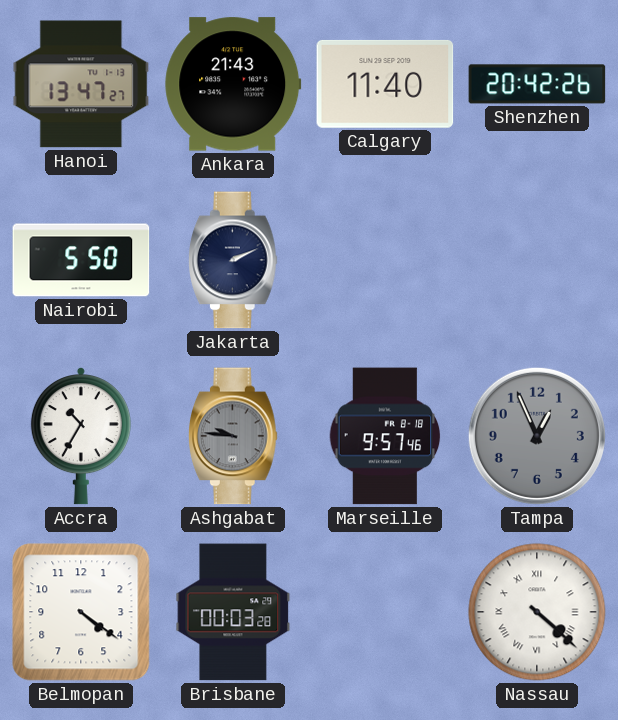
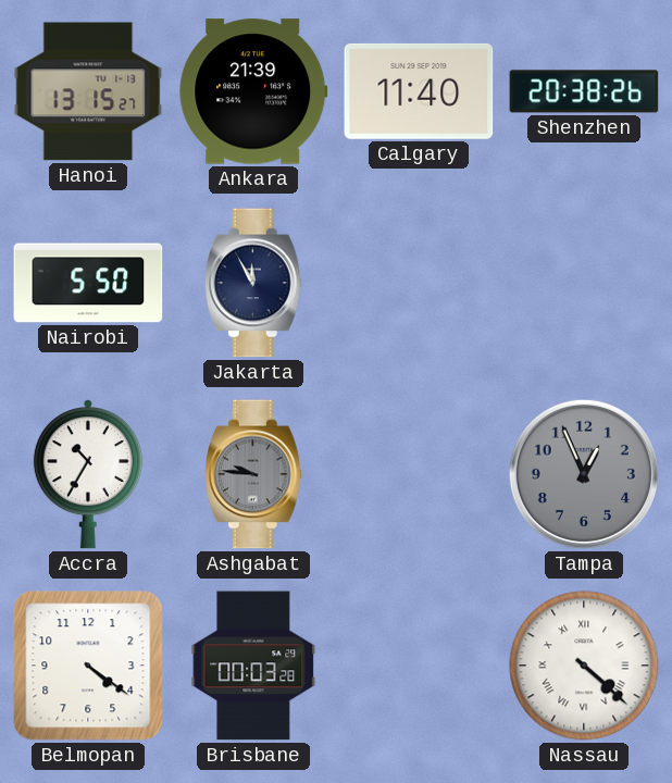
Hanoi: 13:47 -> 13:15
Ankara: 21:43 -> 21:39
Shenzhen: 20:42 -> 20:38
Jakarta: 2:11 -> 11:55
Marseille: 9:57 -> none
